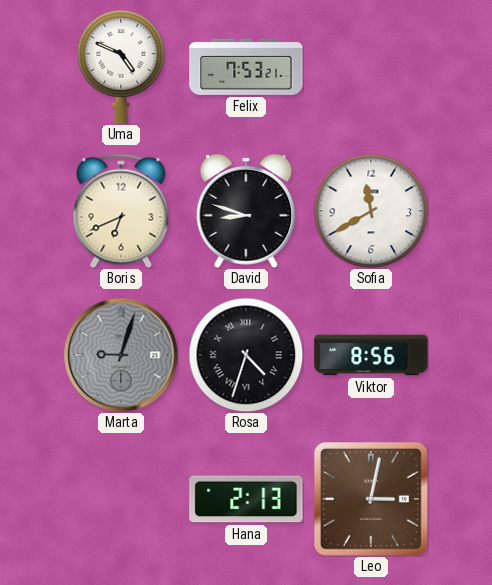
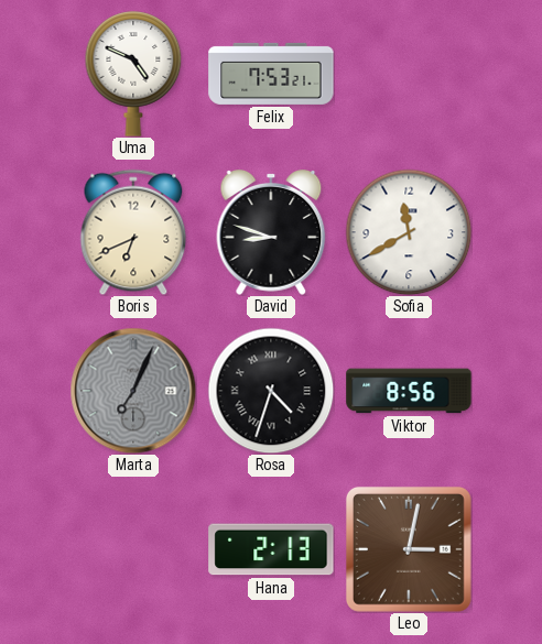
Marta: 9:03 -> 7:04
